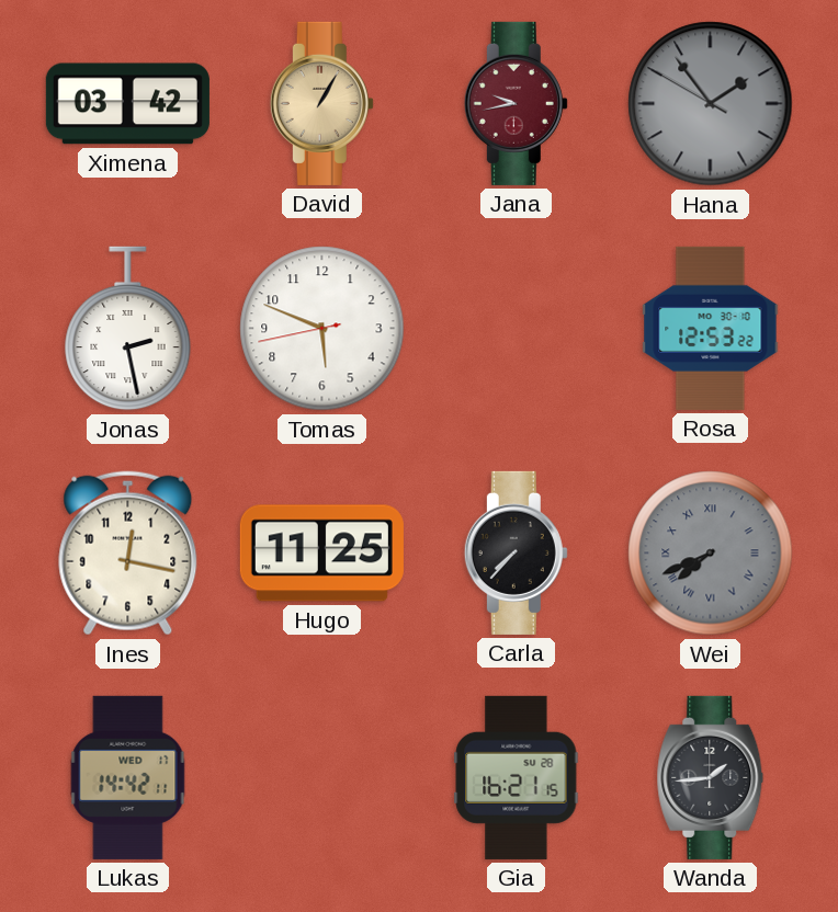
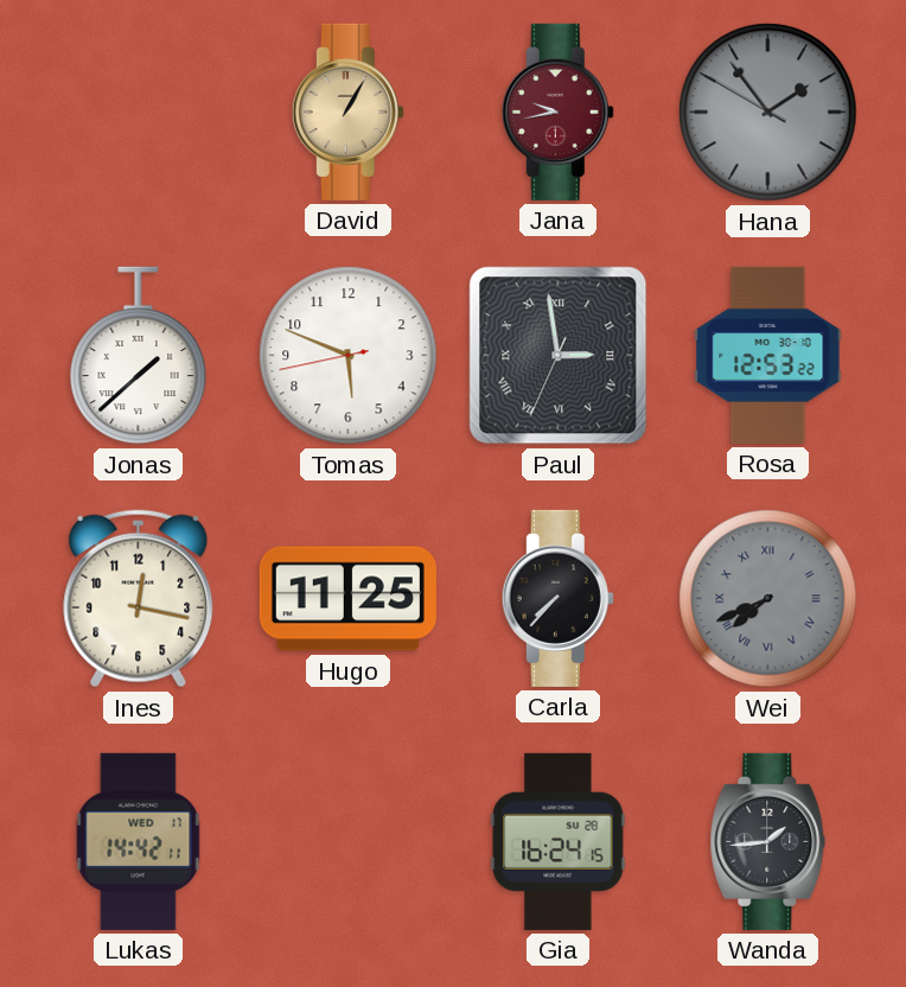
Ximena: 03:42 -> none
Jonas: 2:28 -> 1:38
Paul: none -> 2:58
Gia: 16:21 -> 16:24
